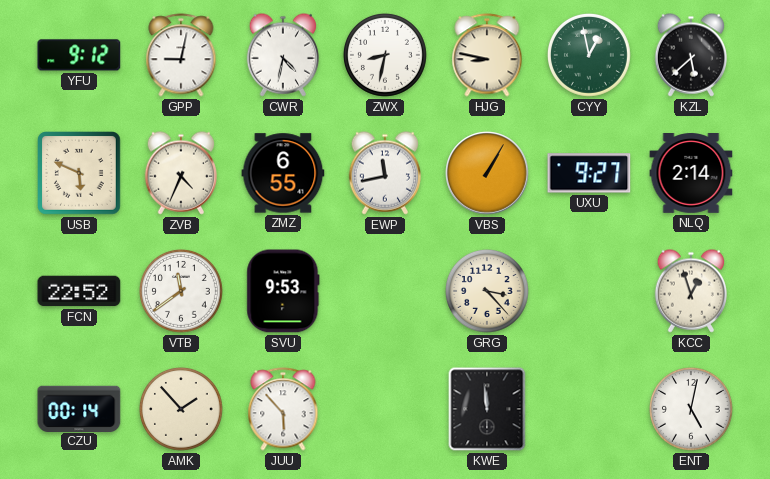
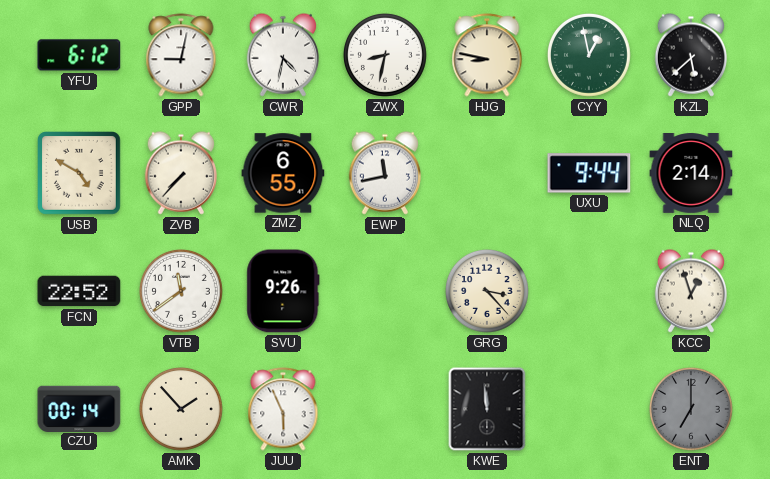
YFU: 9:12 -> 6:12
USB: 5:49 -> 4:50
ZVB: 4:34 -> 7:37
VBS: 1:05 -> none
UXU: 9:27 -> 9:44
SVU: 9:53 -> 9:26
JUU: 5:53 -> 5:56
ENT: 5:02 -> 7:00
ENT dial: white -> grey
